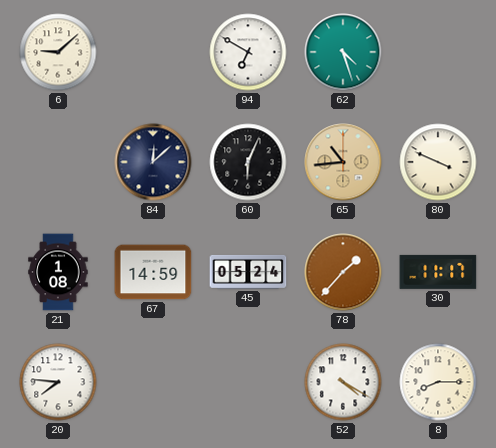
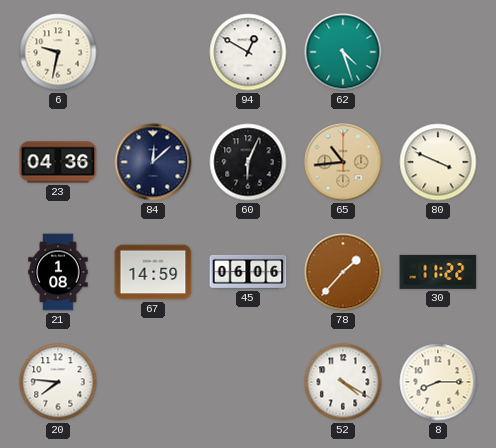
6: 9:08 -> 9:32
94: 6:50 -> 12:50
23: none -> 04:36
45: 05:24 -> 06:06
30: 11:17 -> 11:22
